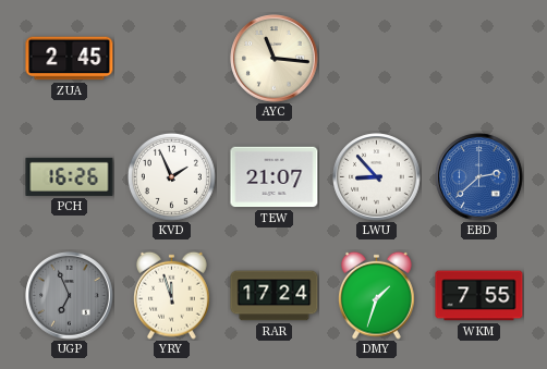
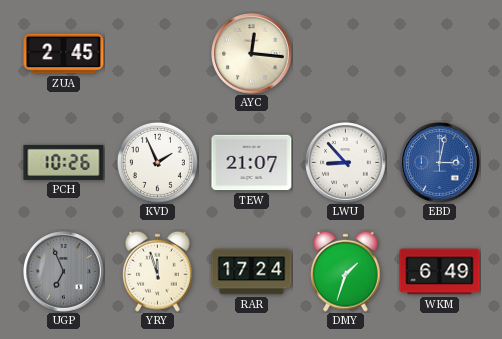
AYC: 11:16 -> 12:16
PCH: 16:26 -> 10:26
EBD: 2:38 -> 3:02
WKM: 7:55 -> 6:49
